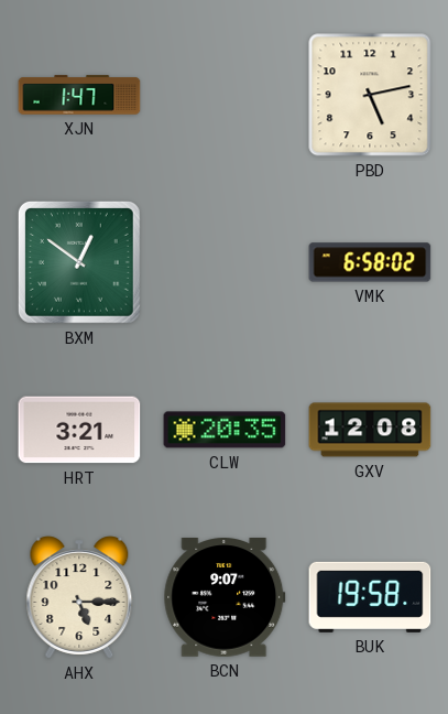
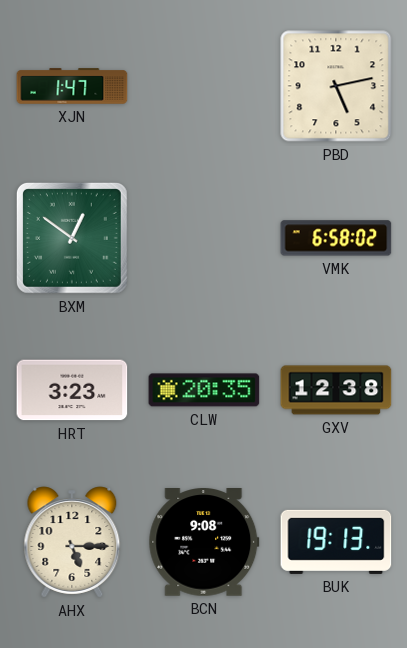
HRT: 3:21 -> 3:23
GXV: 12:08 -> 12:38
BCN: 9:07 -> 9:08
BUK: 19:58 -> 19:13
